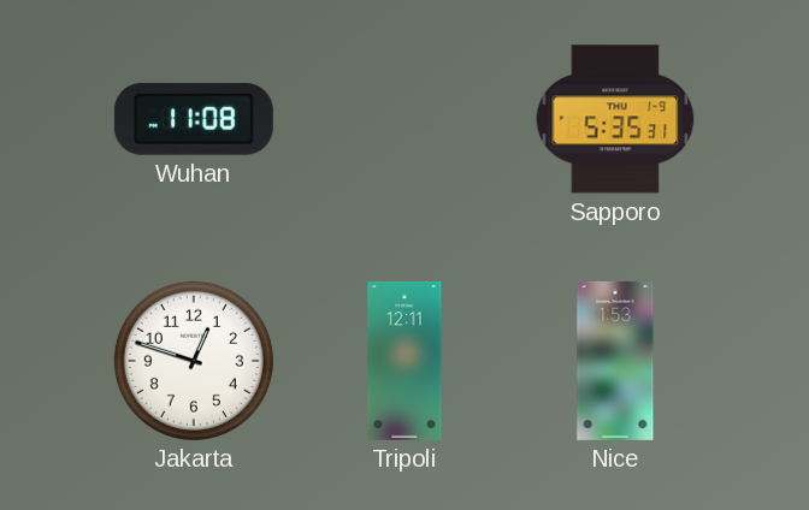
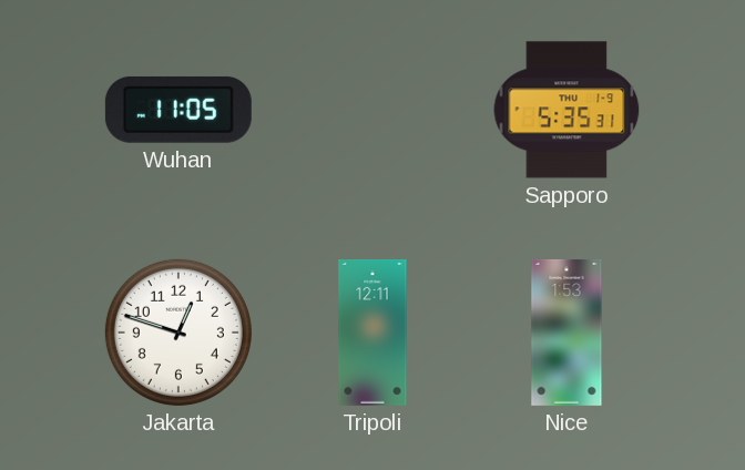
Wuhan: 11:08 -> 11:05
